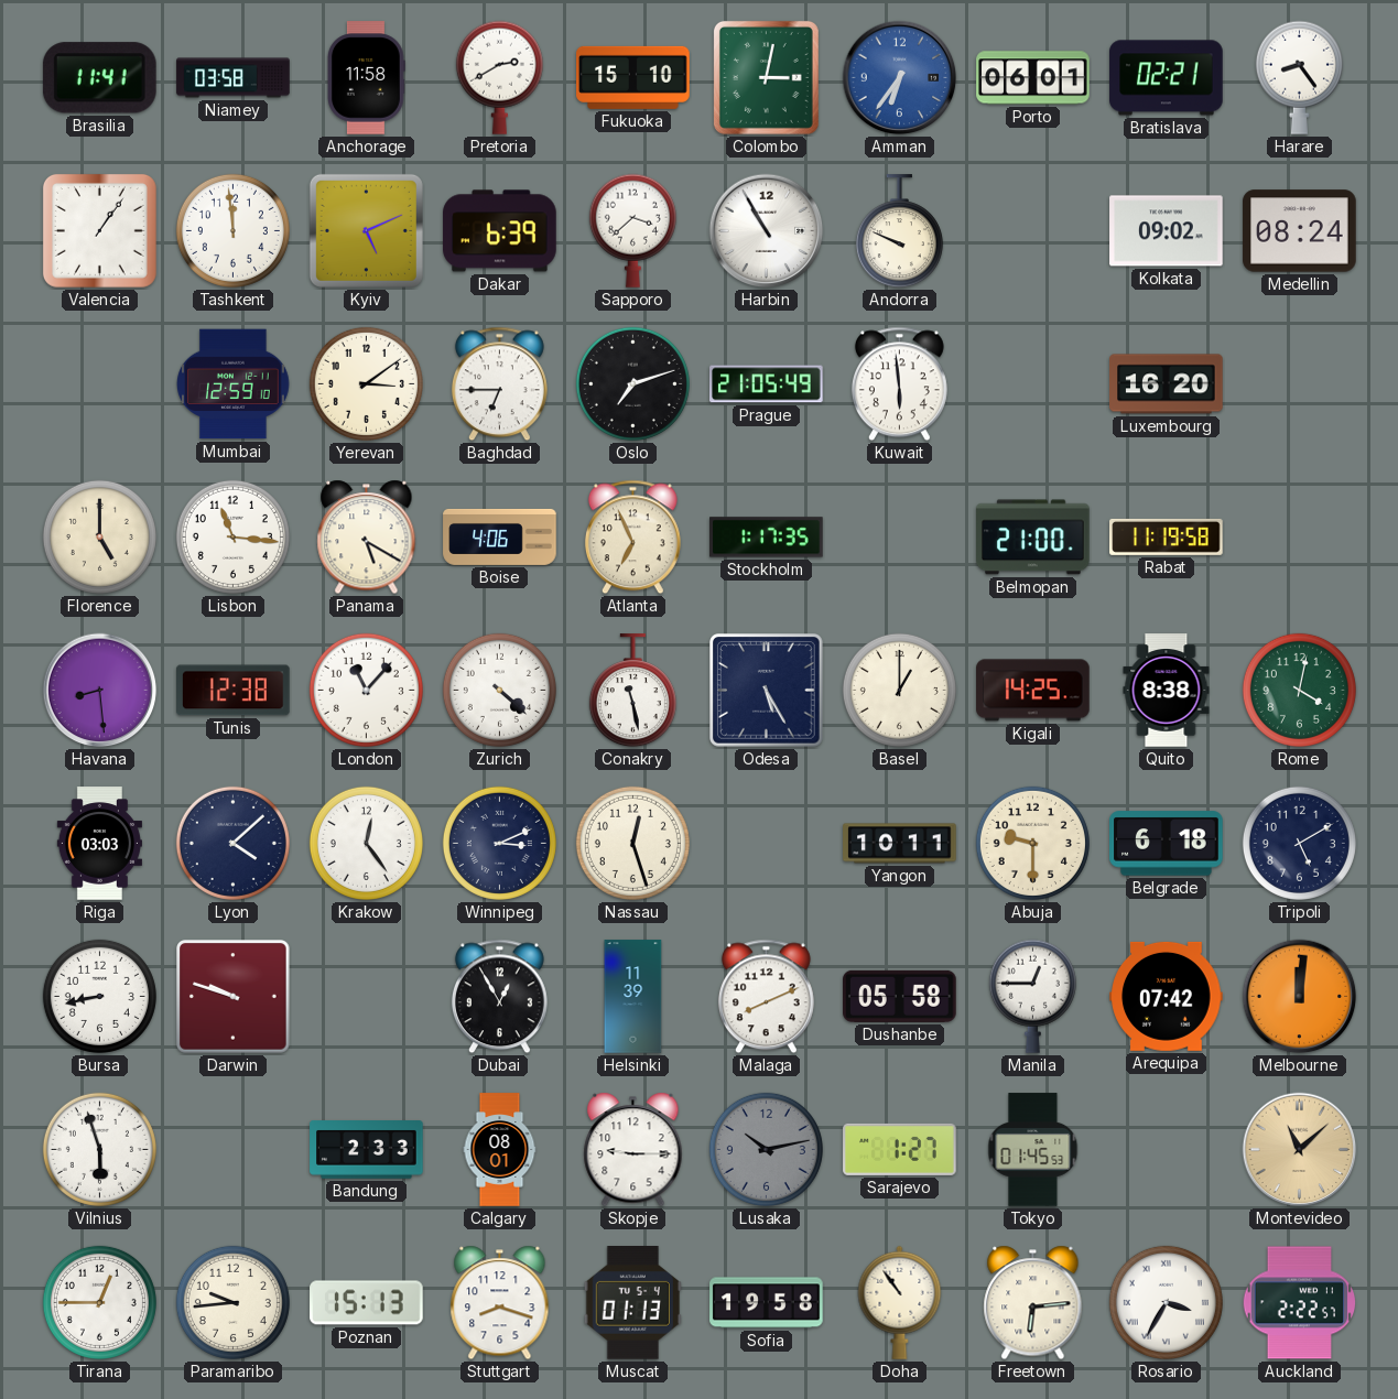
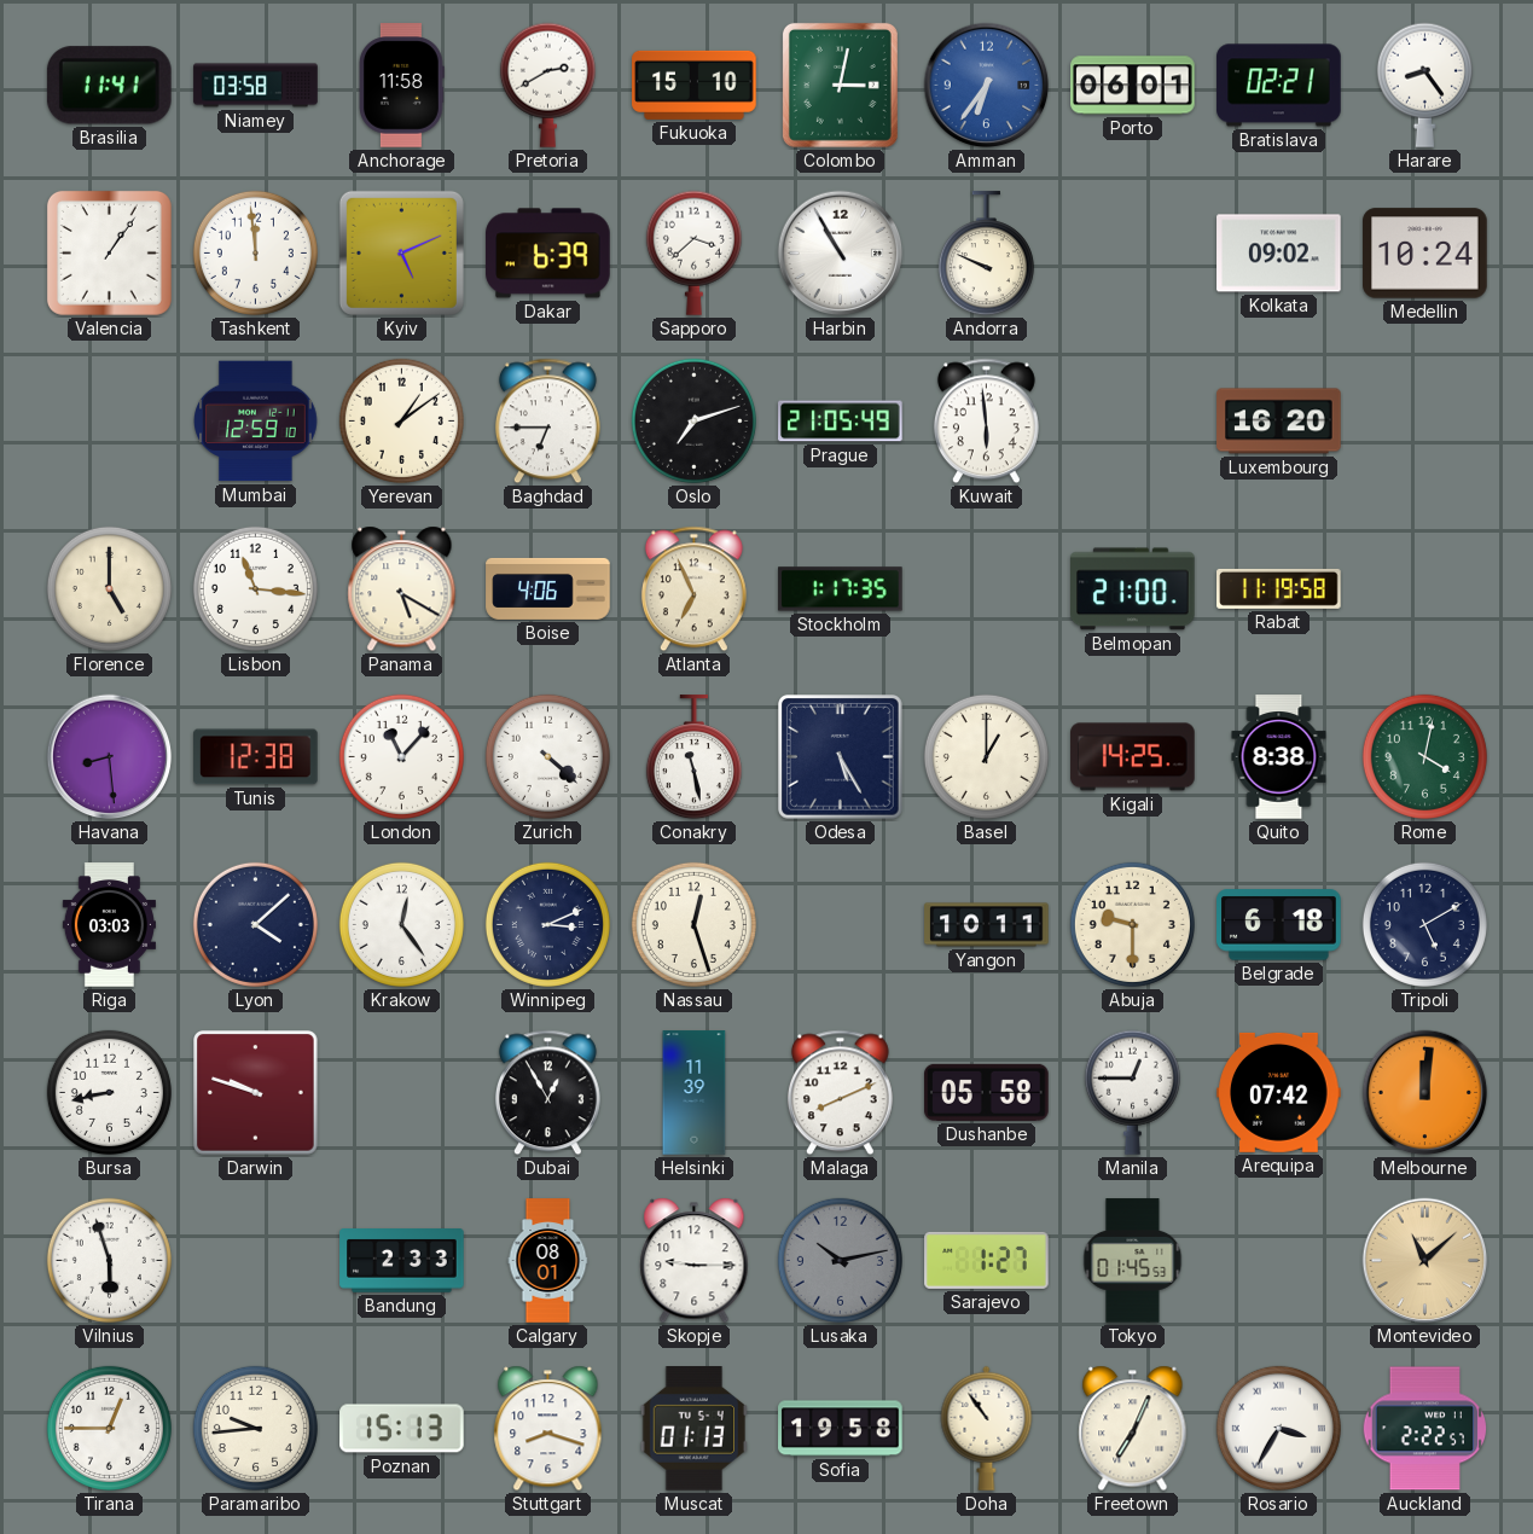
Medellin: 08:24 -> 10:24
Yerevan: 3:09 -> 1:09
Freetown: 6:14 -> 7:04
